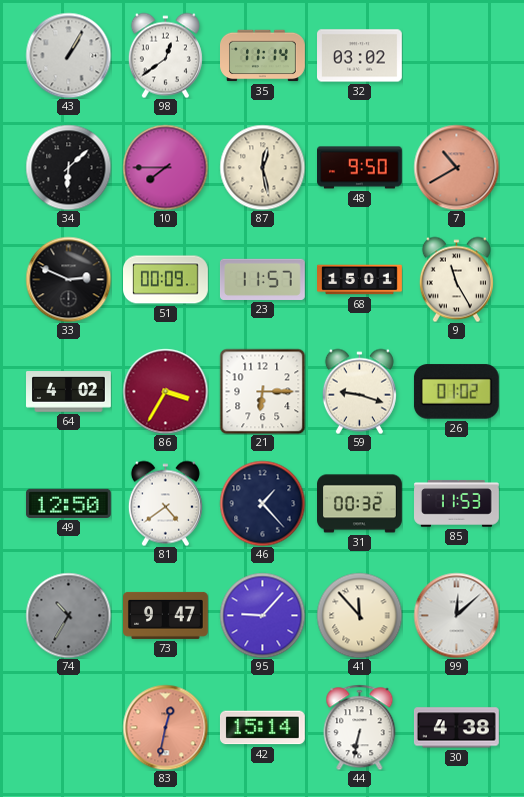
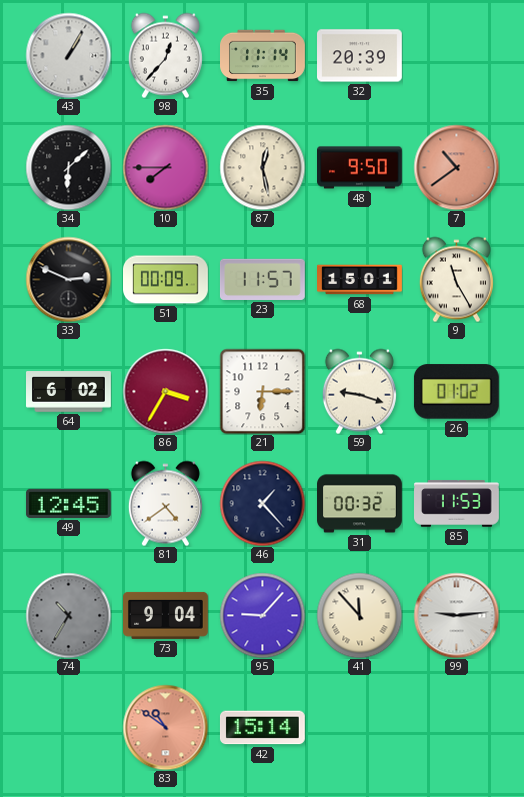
98: 12:39 -> 12:37
32: 03:02 -> 20:39
7: 10:40 -> 10:39
64: 4:02 -> 6:02
49: 12:50 -> 12:45
73: 9:47 -> 9:04
99: 12:08 -> 9:14
83: 12:32 -> 10:51
44: 6:32 -> none
30: 4:38 -> none
